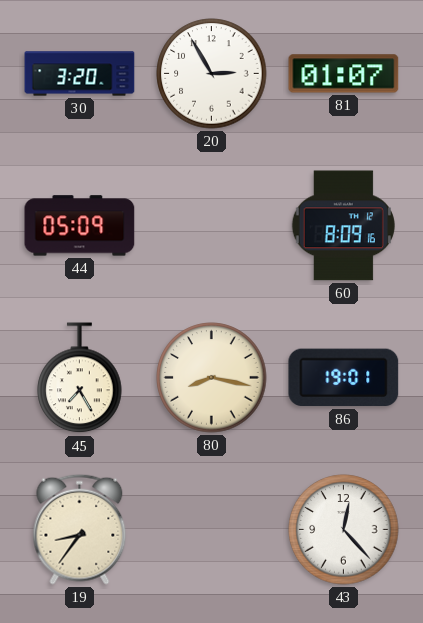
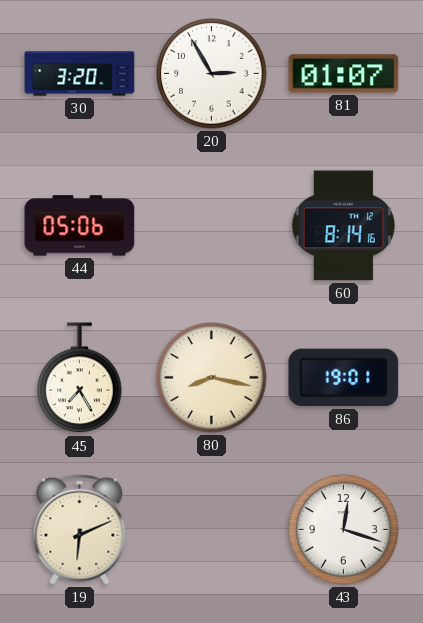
44: 05:09 -> 05:06
60: 8:09 -> 8:14
19: 8:36 -> 6:11
43: 12:23 -> 12:18
